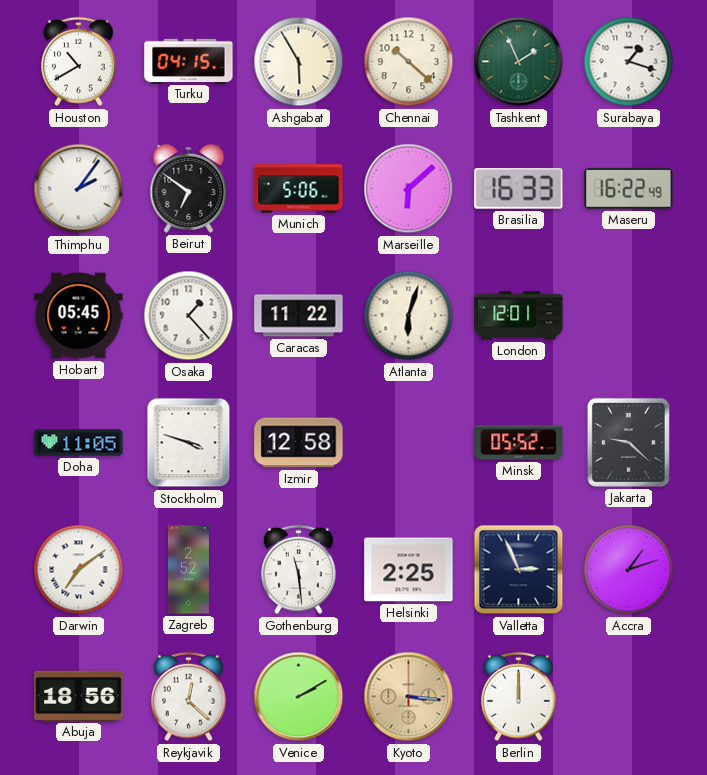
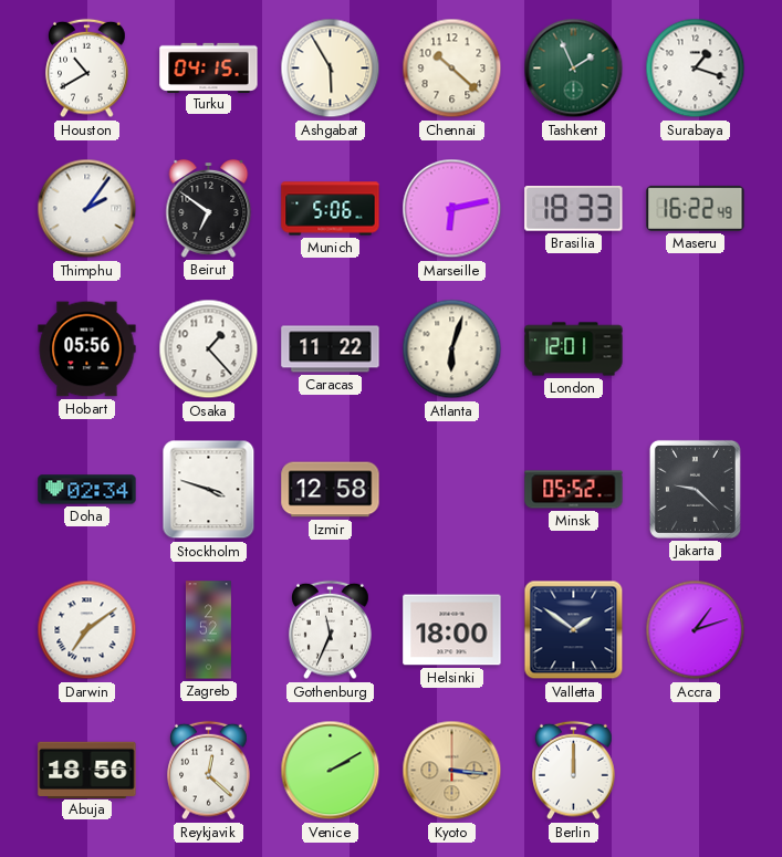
Marseille: 6:08 -> 6:13
Brasilia: 16:33 -> 18:33
Hobart: 05:45 -> 05:56
Doha: 11:05 -> 02:34
Gothenburg: 11:29 -> 11:34
Helsinki: 2:25 -> 18:00
Valletta: 2:56 -> 1:51
